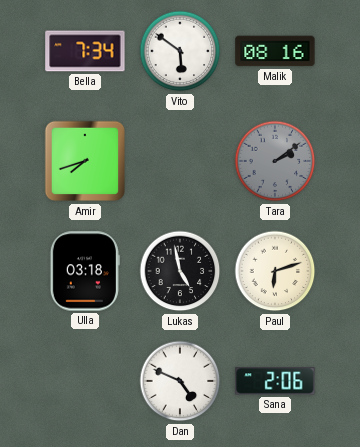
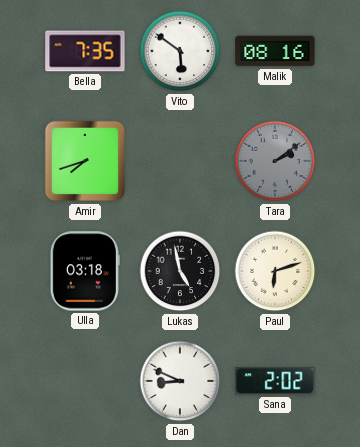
Bella: 7:34 -> 7:35
Dan: 4:49 -> 8:49
Sana: 2:06 -> 2:02
